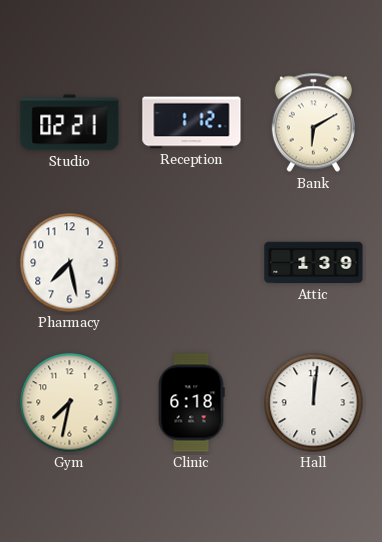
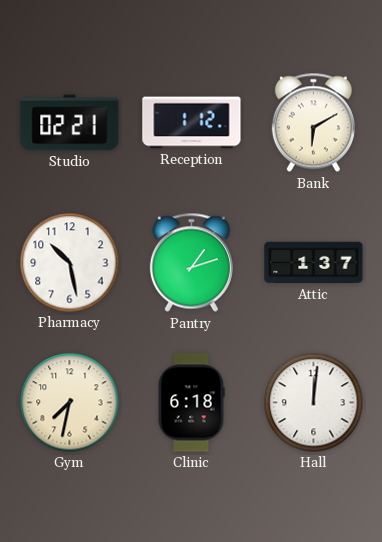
Pharmacy: 7:28 -> 10:28
Pantry: none -> 1:12
Attic: 1:39 -> 1:37
